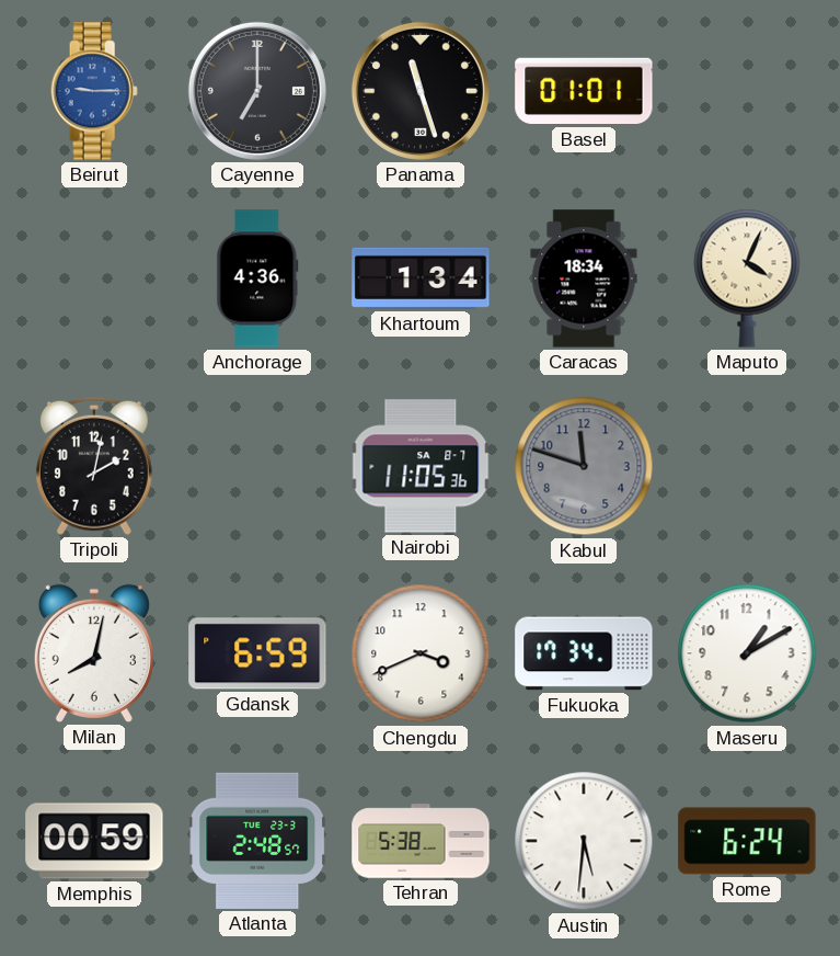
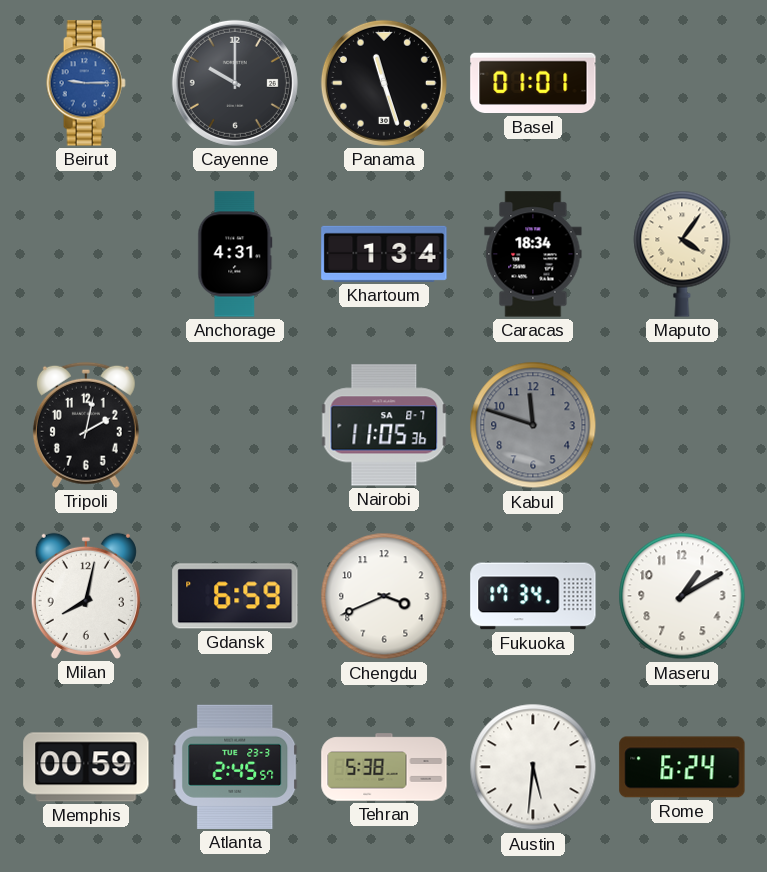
Cayenne: 7:00 -> 10:00
Anchorage: 4:36 -> 4:31
Maputo: 4:04 -> 4:06
Atlanta: 2:48 -> 2:45
